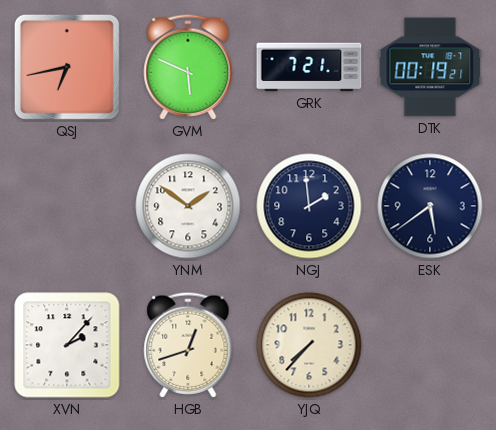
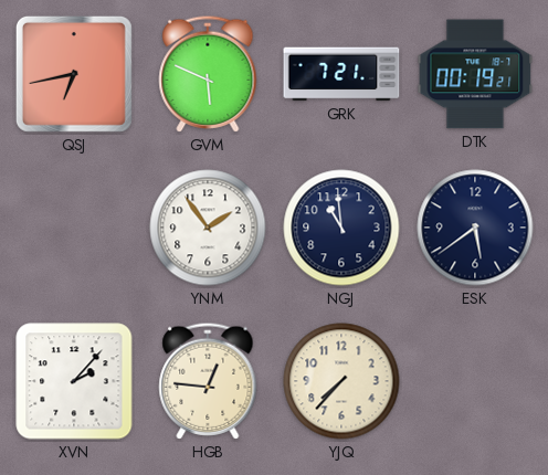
YNM: 1:51 -> 1:54
NGJ: 1:59 -> 10:59
HGB: 12:42 -> 12:46
